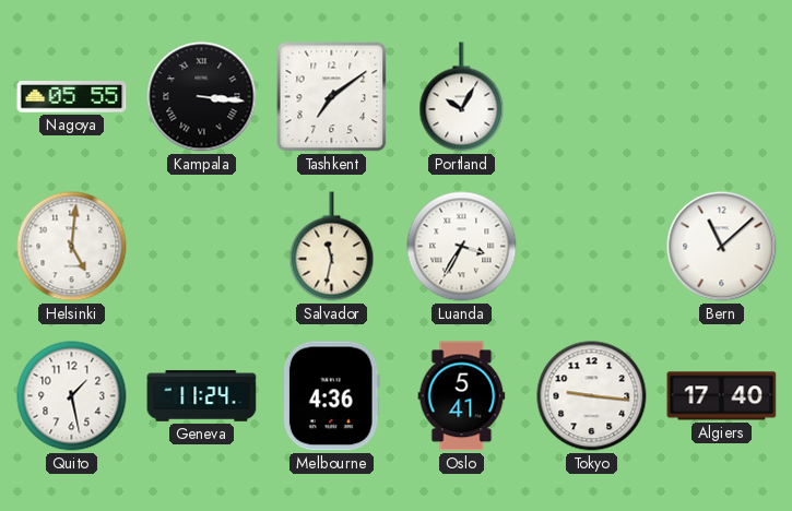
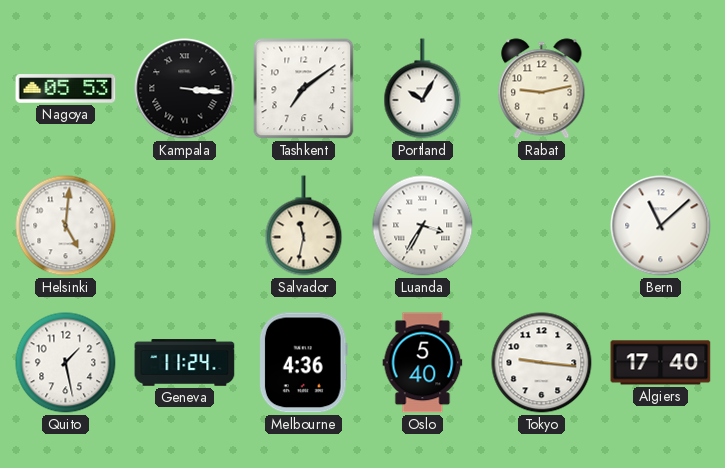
Nagoya: 05:55 -> 05:53
Rabat: none -> 9:13
Oslo: 5:41 -> 5:40
